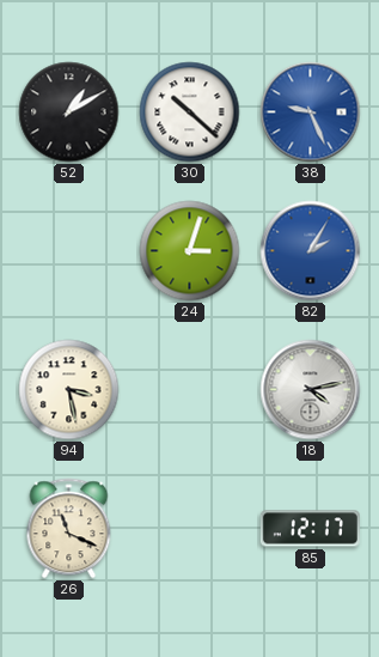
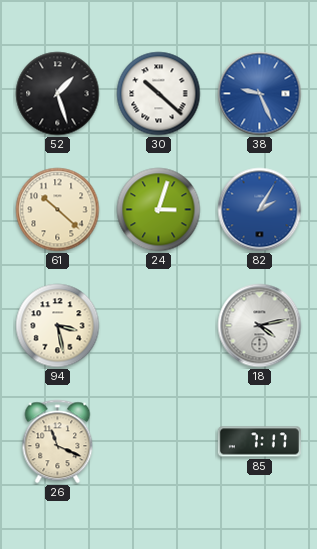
52: 1:10 -> 1:27
61: none -> 10:22
85: 12:17 -> 7:17
